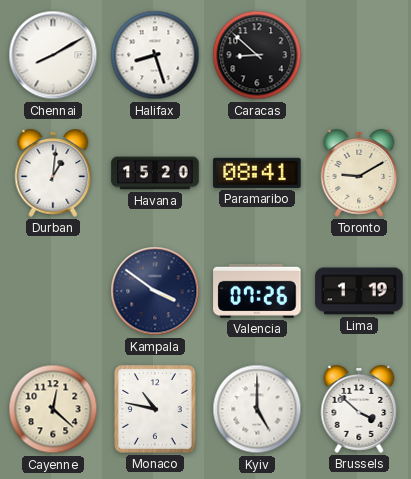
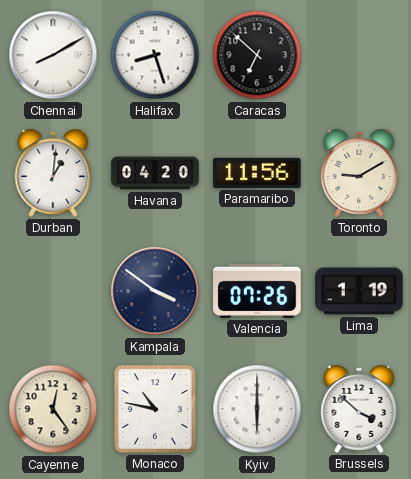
Caracas: 8:52 -> 6:52
Havana: 15:20 -> 04:20
Paramaribo: 08:41 -> 11:56
Cayenne: 12:22 -> 12:24
Kyiv: 5:00 -> 6:00
